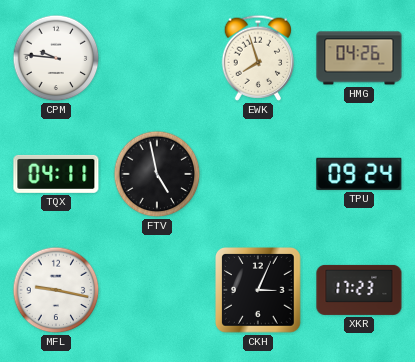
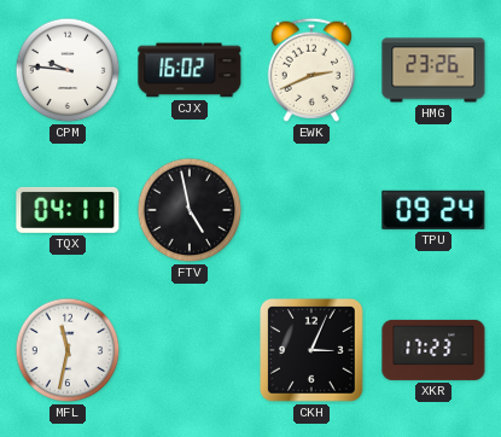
CJX: none -> 16:02
EWK: 7:57 -> 2:41
HMG: 04:26 -> 23:26
MFL: 9:17 -> 11:32
